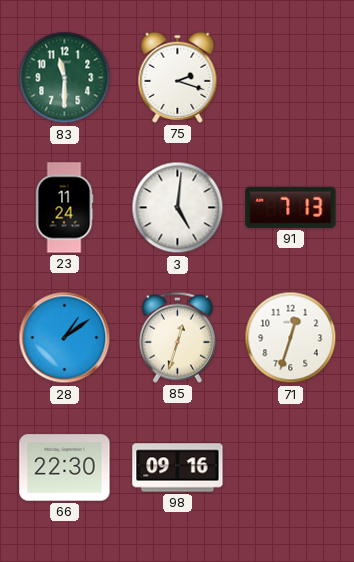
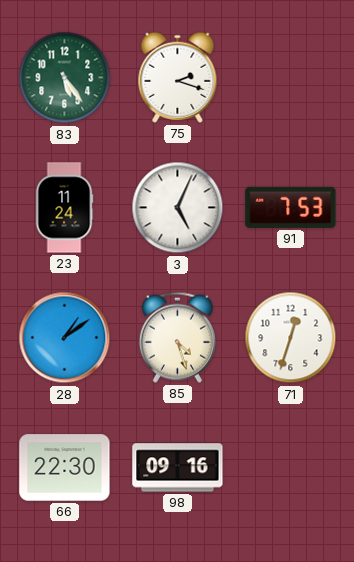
83: 11:30 -> 5:24
3: 5:01 -> 5:04
91: 7:13 -> 7:53
85: 12:33 -> 4:27
